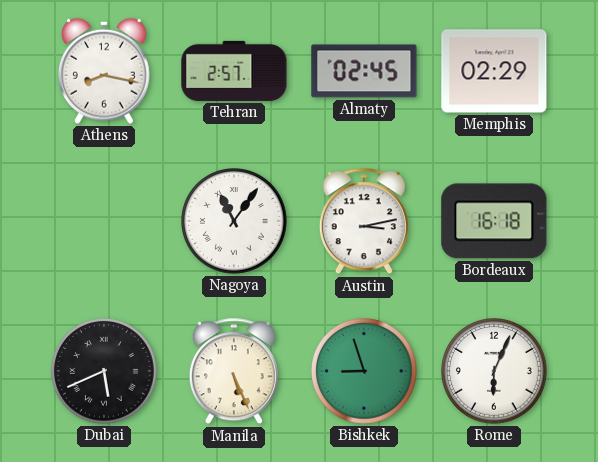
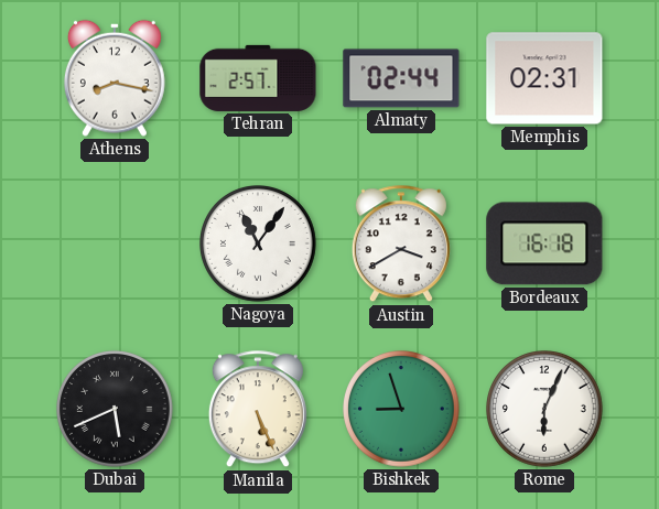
Almaty: 02:45 -> 02:44
Memphis: 02:29 -> 02:31
Austin: 3:13 -> 3:40
